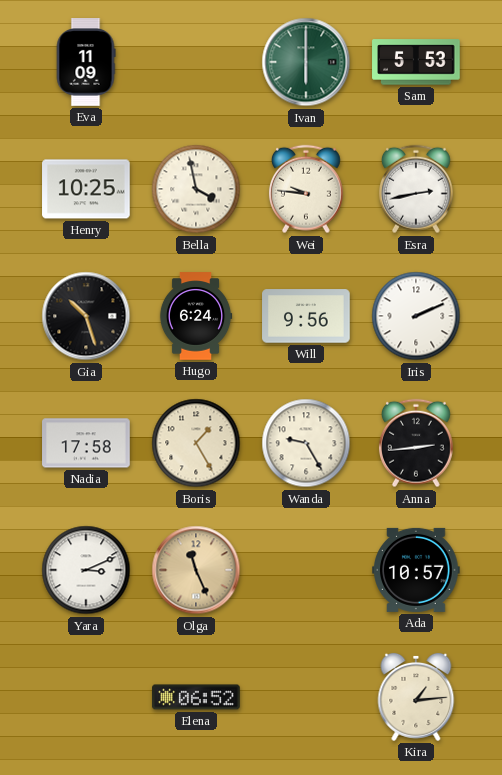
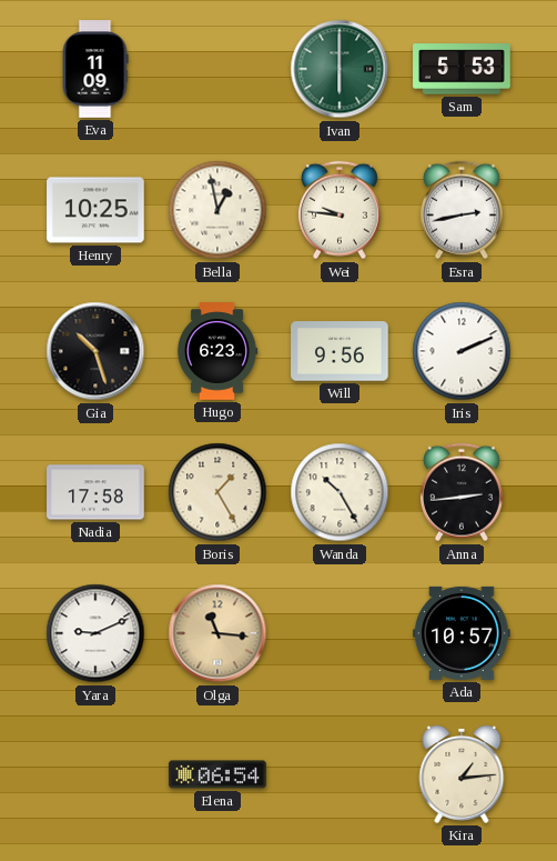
Bella: 3:58 -> 12:58
Hugo: 6:24 -> 6:23
Wanda: 9:25 -> 10:25
Yara: 3:11 -> 9:11
Olga: 11:26 -> 11:16
Elena: 06:52 -> 06:54
